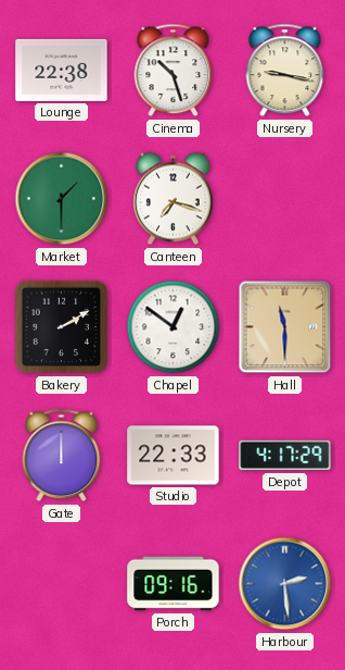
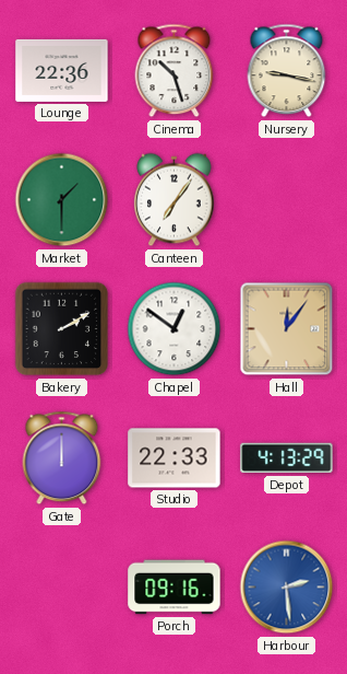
Lounge: 22:38 -> 22:36
Canteen: 7:18 -> 7:06
Hall: 11:30 -> 12:06
Depot: 4:17 -> 4:13
